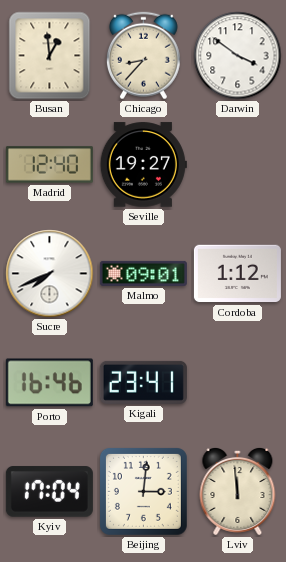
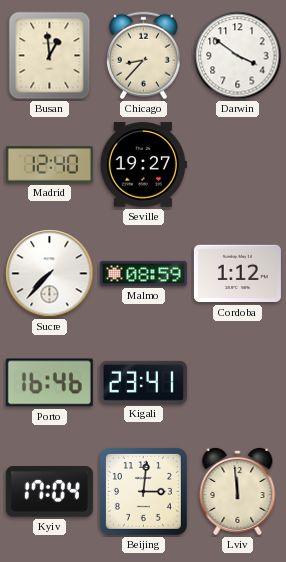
Sucre: 7:41 -> 7:37
Malmo: 09:01 -> 08:59
